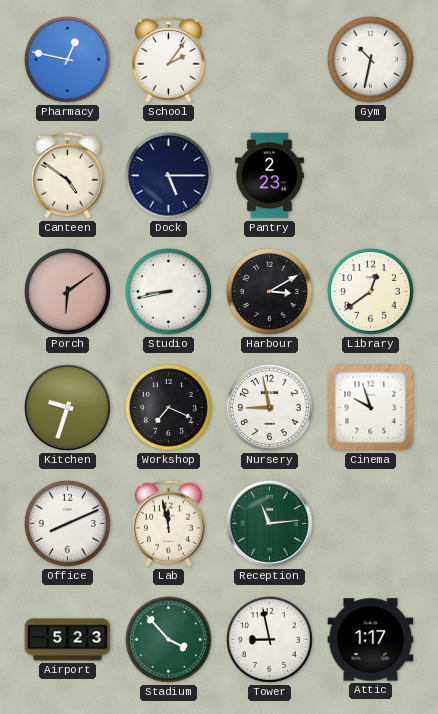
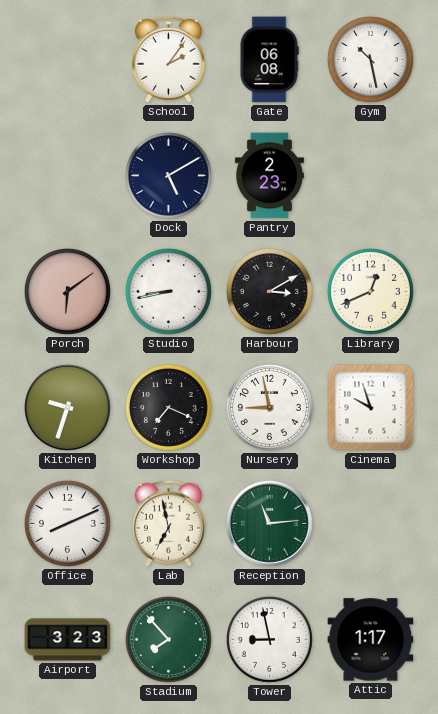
Pharmacy: 12:47 -> none
Gate: none -> 06:08
Gym: 10:32 -> 10:28
Canteen: 4:51 -> none
Dock: 5:15 -> 5:10
Library: 12:39 -> 12:41
Lab: 11:58 -> 6:58
Airport: 5:23 -> 3:23
Stadium: 3:53 -> 7:53
